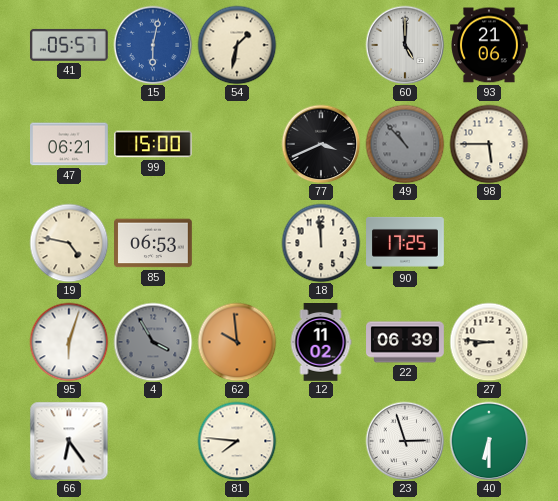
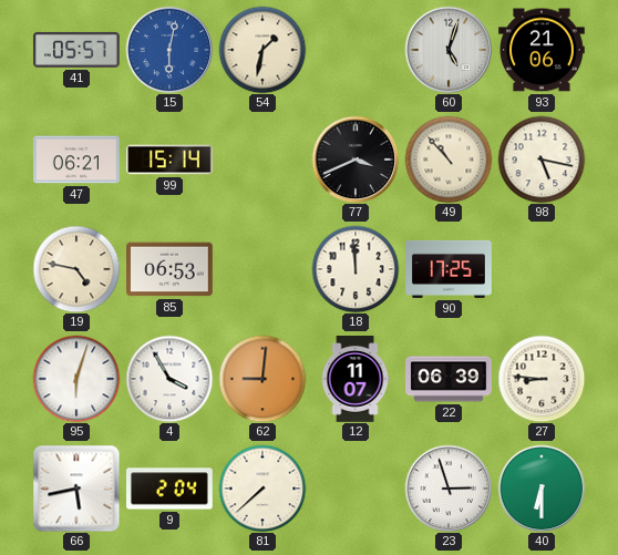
60: 5:00 -> 5:03
99: 15:00 -> 15:14
49 dial: grey -> cream
98: 5:45 -> 5:17
4 dial: grey -> white
62: 9:59 -> 9:01
12: 11:02 -> 11:07
66: 6:24 -> 5:43
9: none -> 2:04
81: 7:46 -> 7:38
